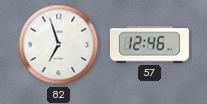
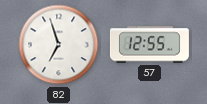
57: 12:46 -> 12:55
